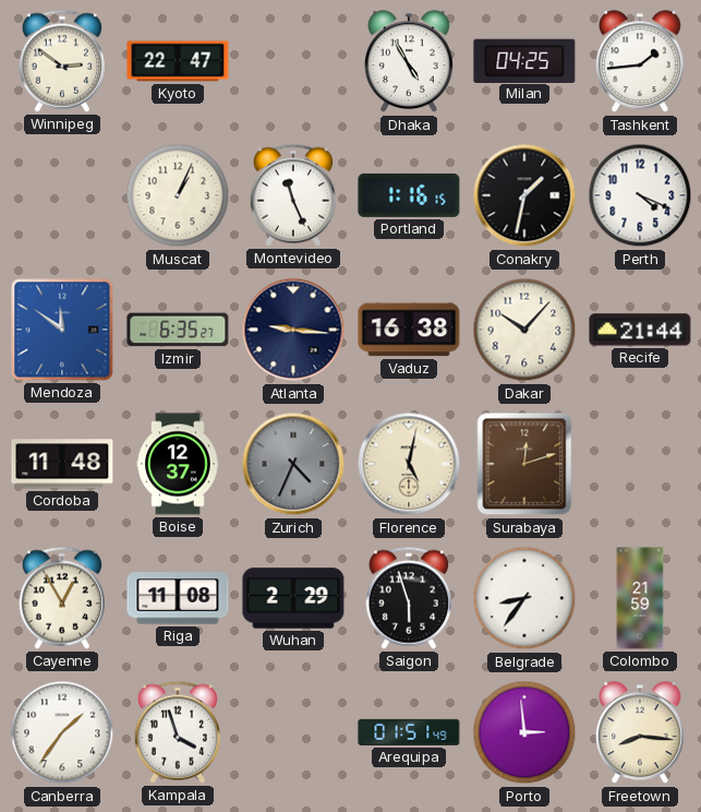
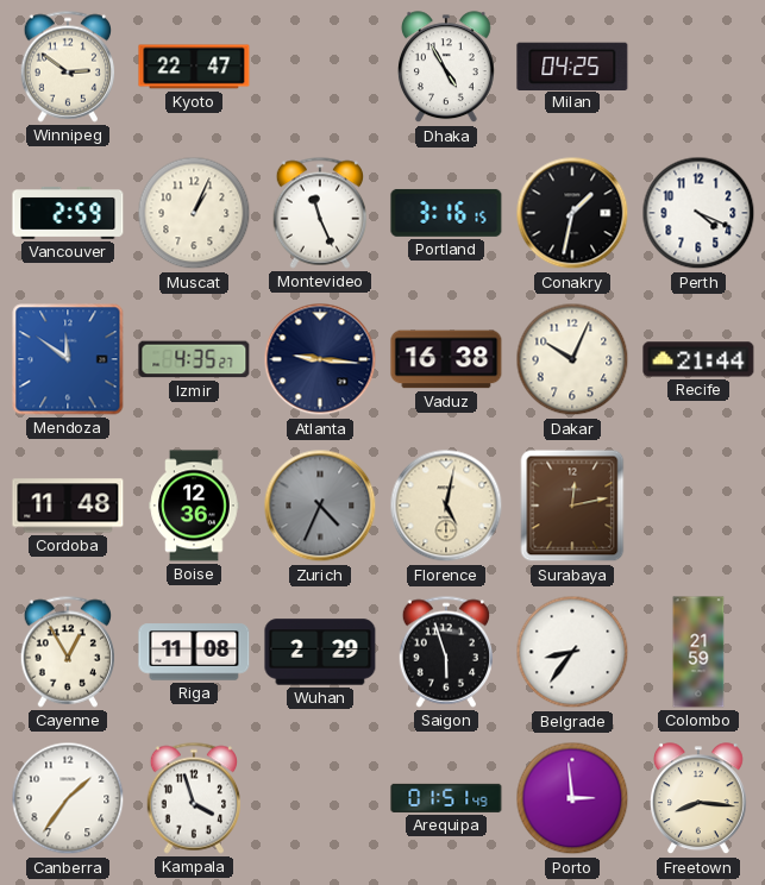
Tashkent: 1:44 -> none
Vancouver: none -> 2:59
Portland: 1:16 -> 3:16
Izmir: 6:35 -> 4:35
Dakar: 10:07 -> 10:04
Boise: 12:37 -> 12:36
Surabaya: 12:12 -> 12:13
